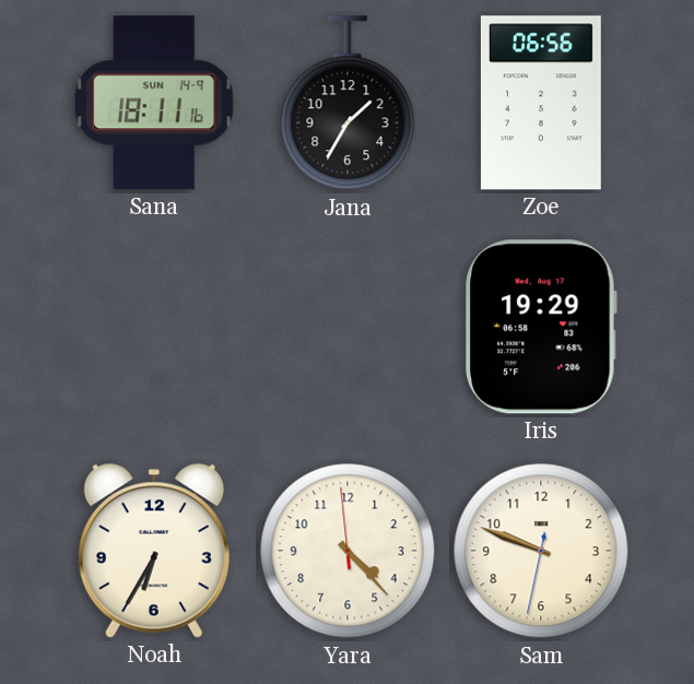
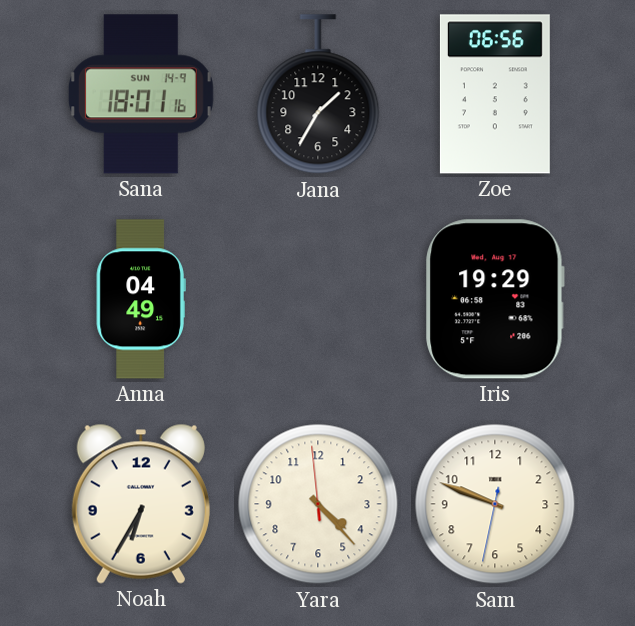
Sana: 18:11 -> 18:01
Anna: none -> 04:49
